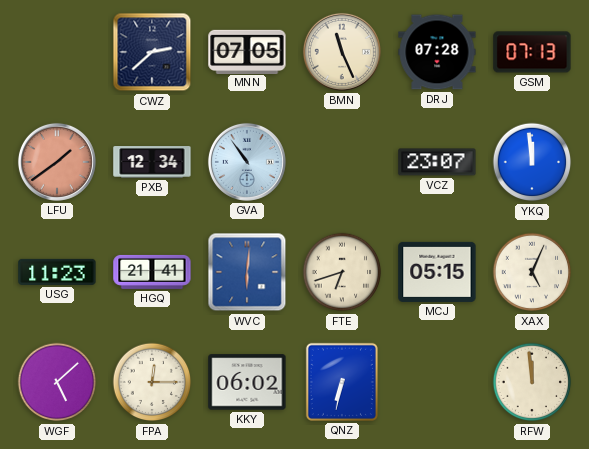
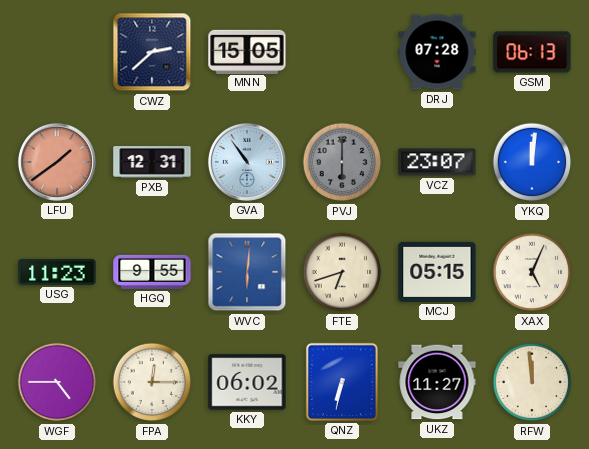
MNN: 07:05 -> 15:05
BMN: 11:26 -> none
GSM: 07:13 -> 06:13
PXB: 12:34 -> 12:31
PVJ: none -> 6:00
YKQ: 11:59 -> 12:01
HGQ: 21:41 -> 9:55
WGF: 5:08 -> 4:45
UKZ: none -> 11:27
